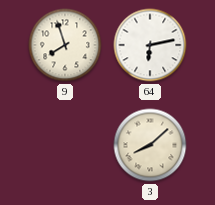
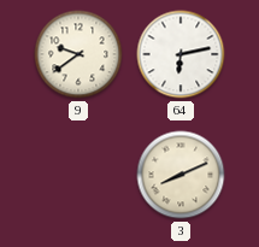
9: 7:57 -> 9:39
3: 8:08 -> 8:11
